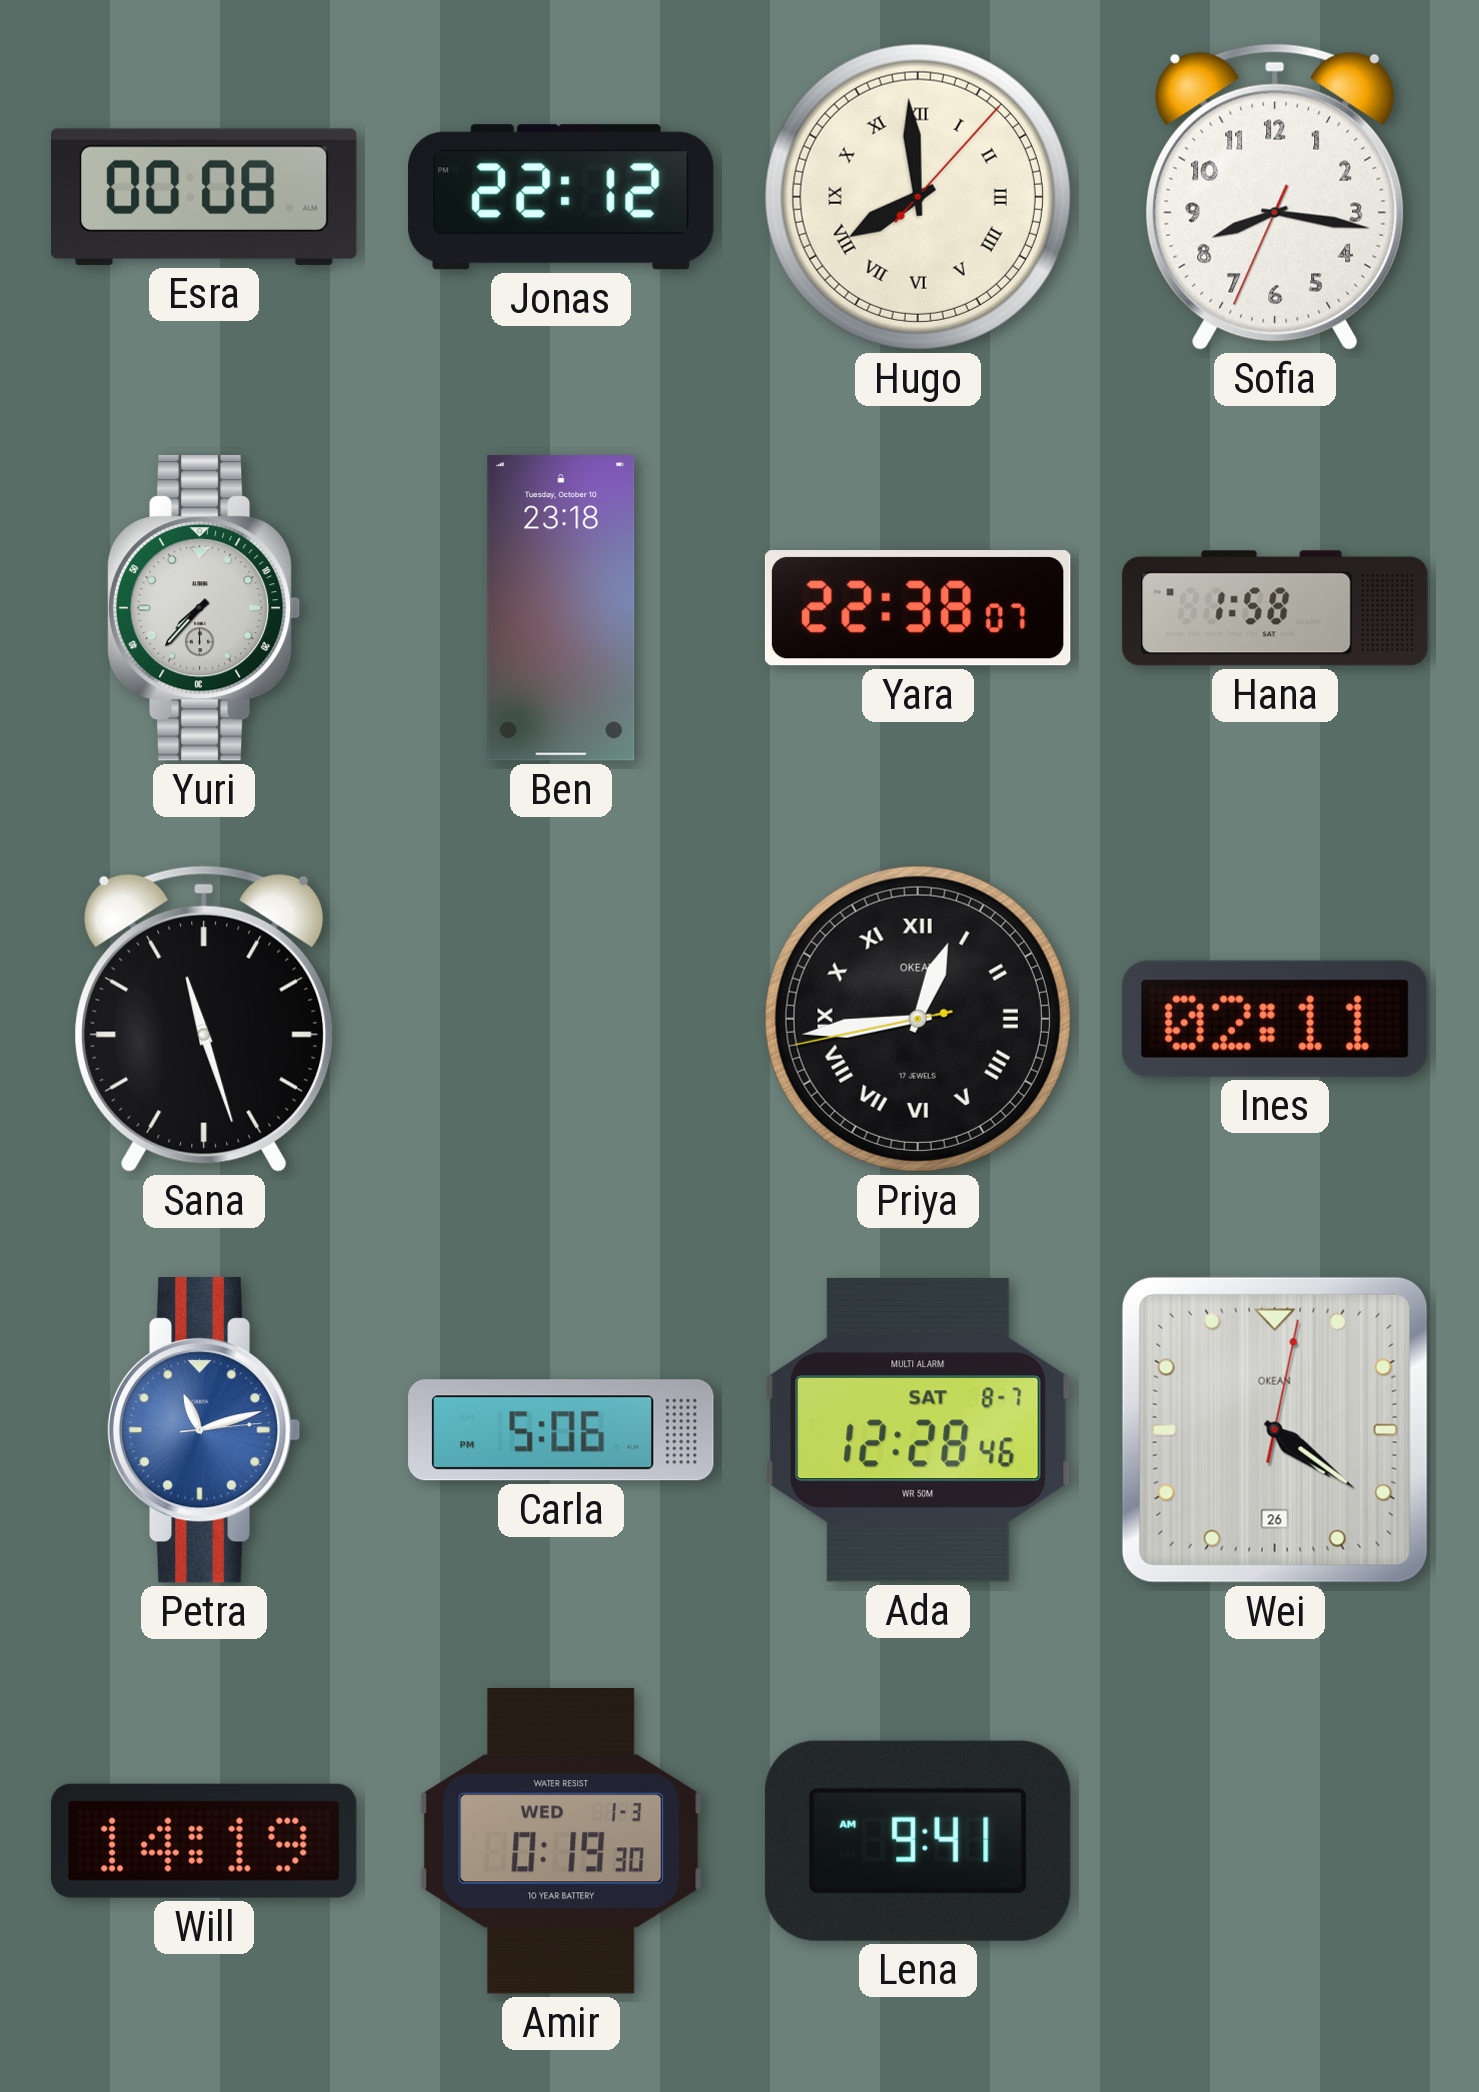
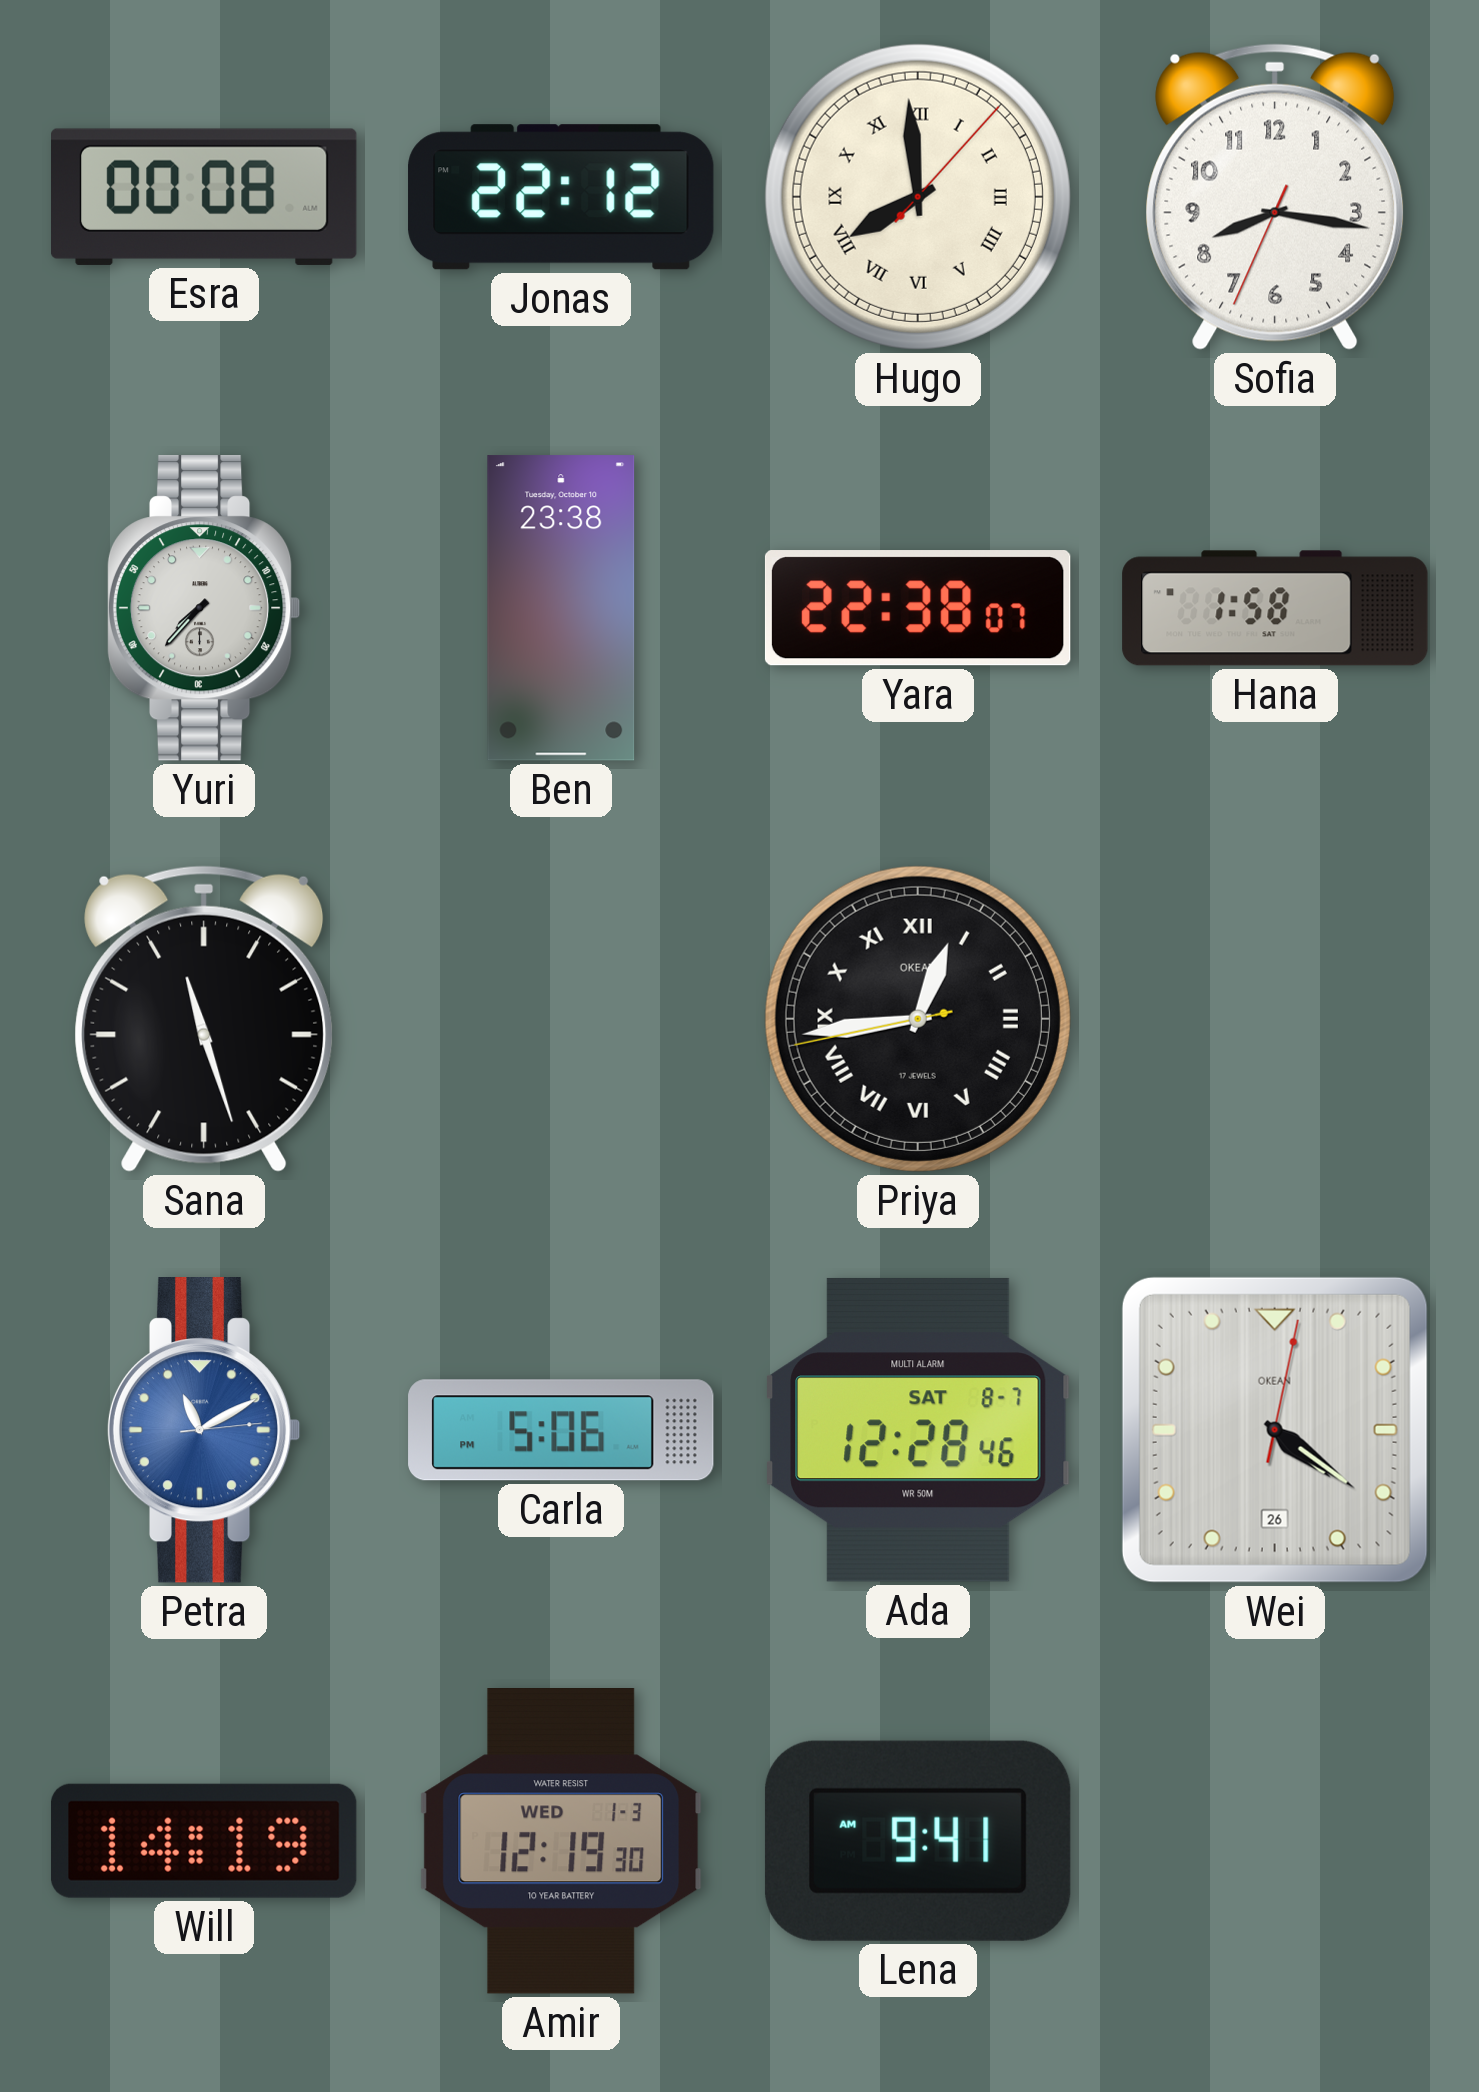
Ben: 23:18 -> 23:38
Ines: 02:11 -> none
Petra: 11:12 -> 11:10
Amir: 0:19 -> 12:19
